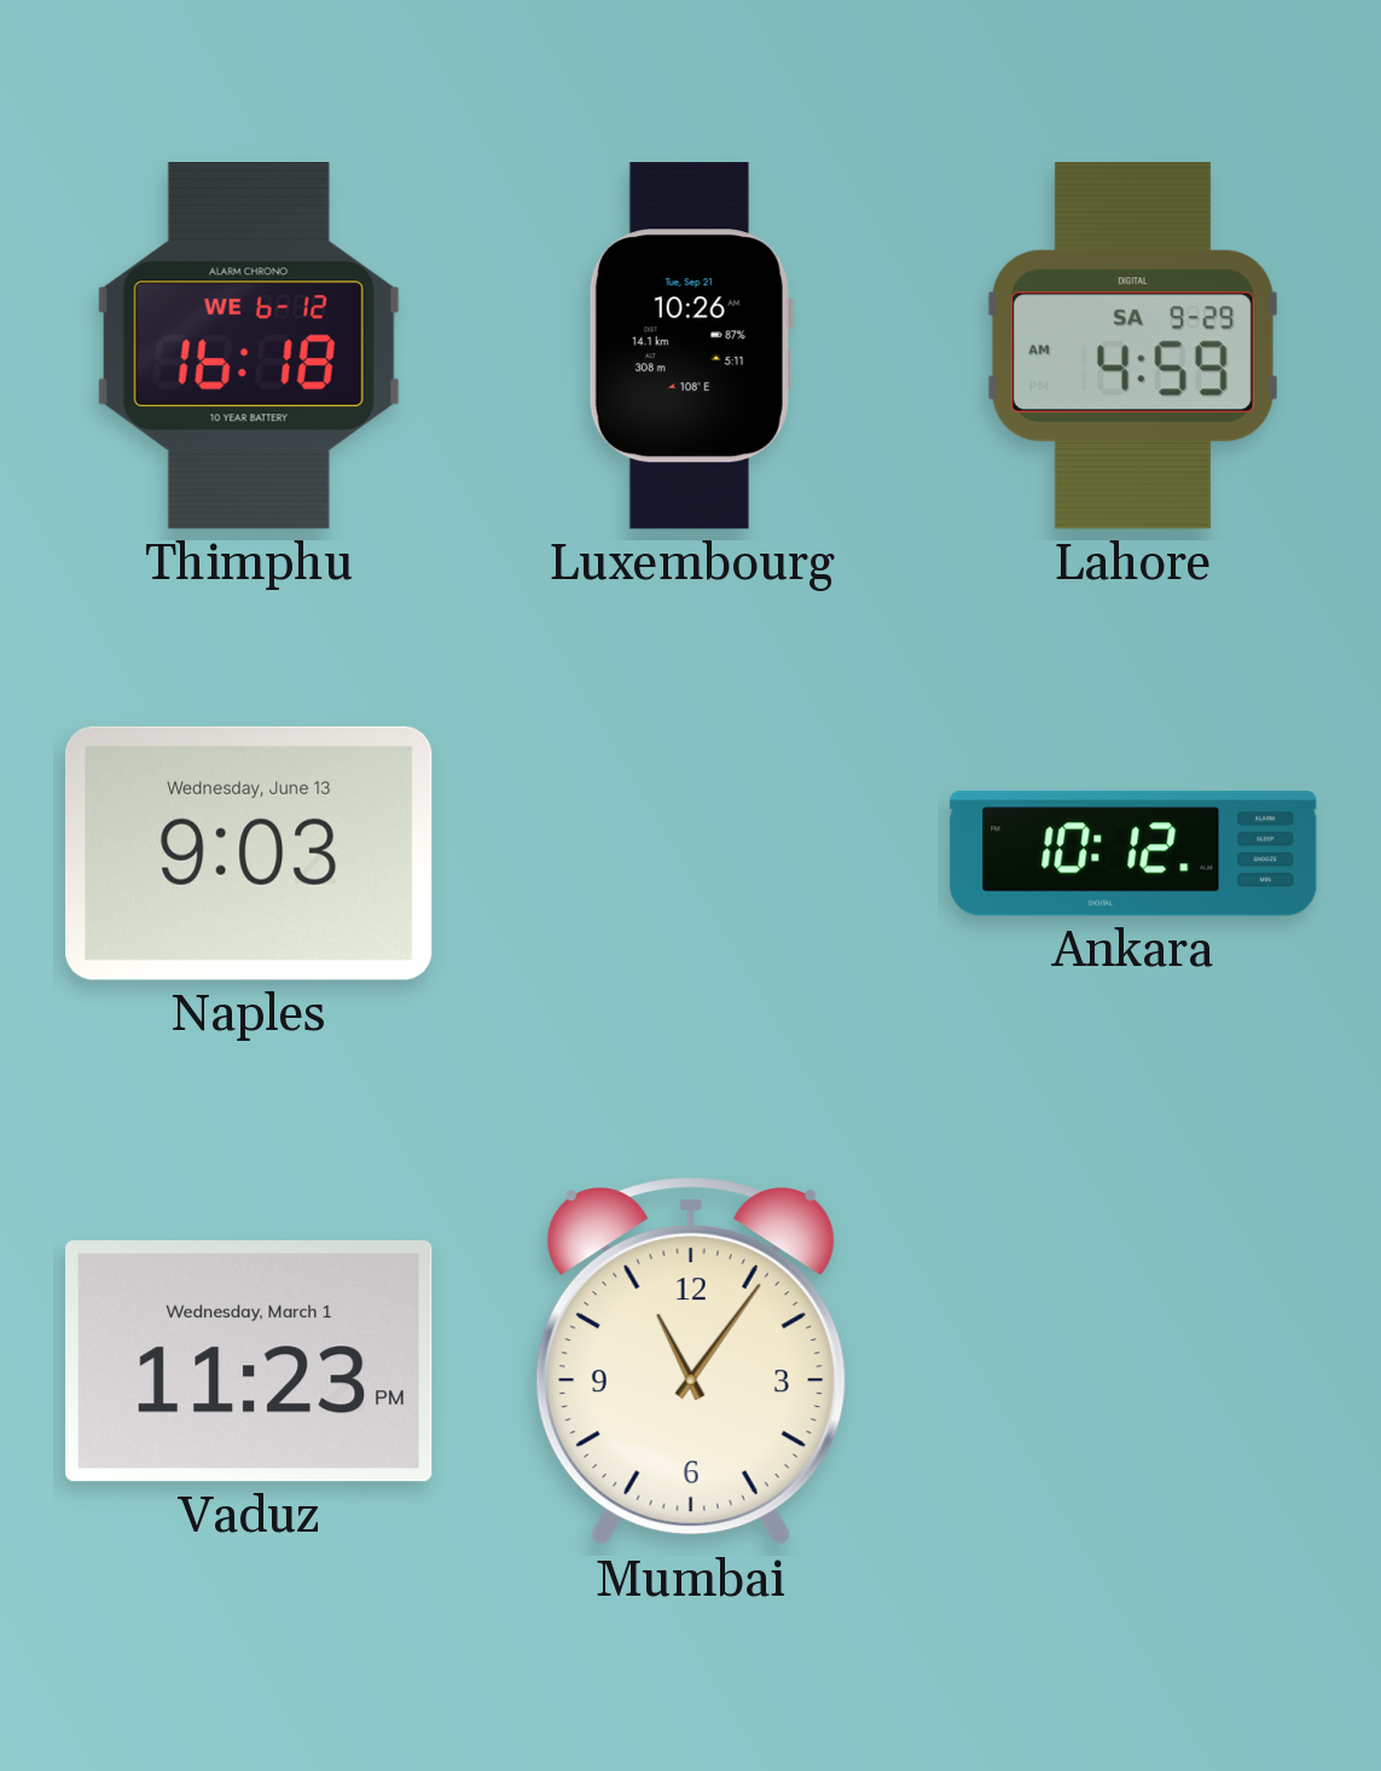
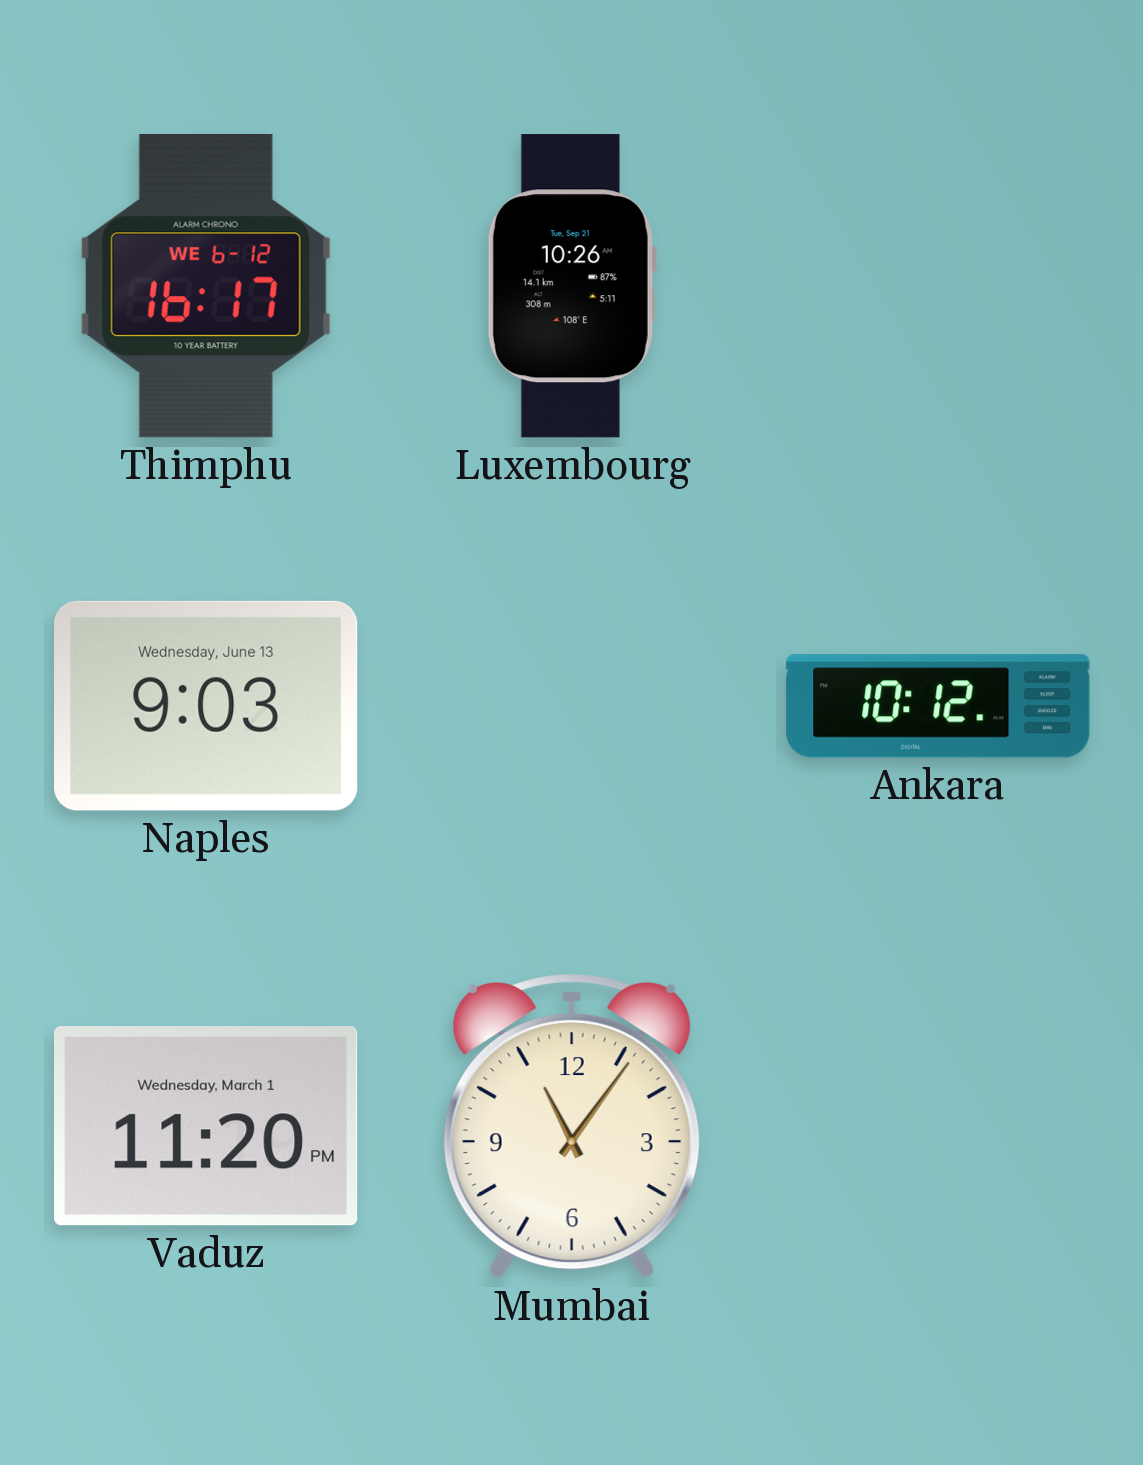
Thimphu: 16:18 -> 16:17
Lahore: 4:59 -> none
Vaduz: 11:23 -> 11:20
